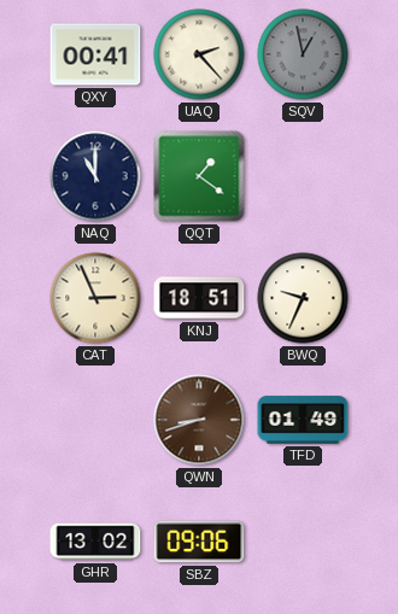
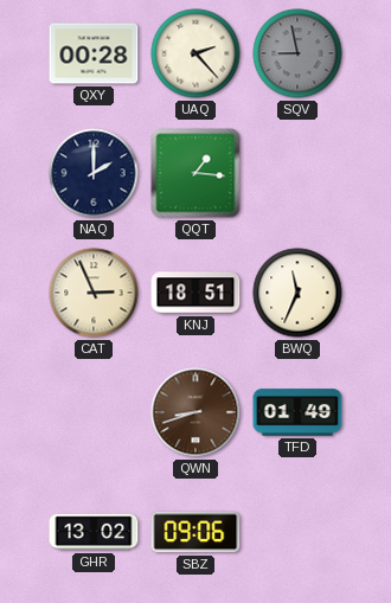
QXY: 00:41 -> 00:28
SQV: 12:58 -> 8:58
NAQ: 11:00 -> 2:00
QQT: 1:21 -> 1:16
BWQ: 9:34 -> 11:34
